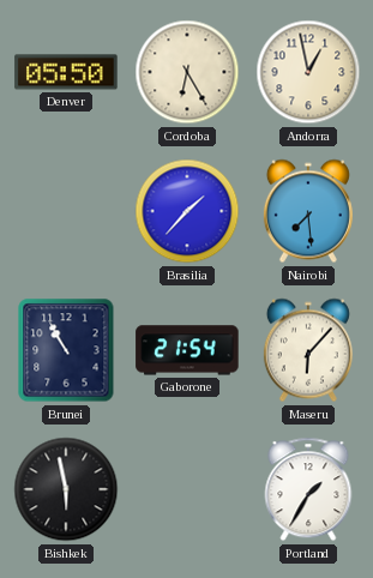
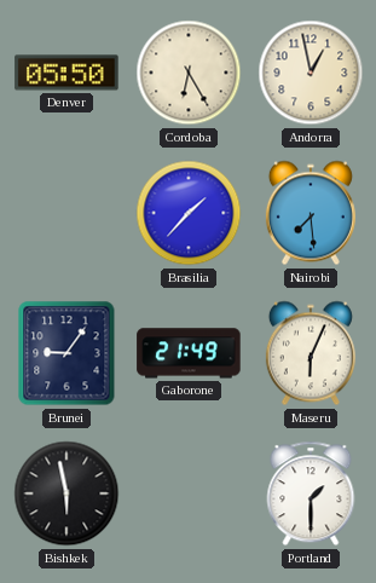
Brunei: 10:55 -> 9:06
Gaborone: 21:54 -> 21:49
Maseru: 6:07 -> 6:04
Portland: 1:35 -> 1:30
